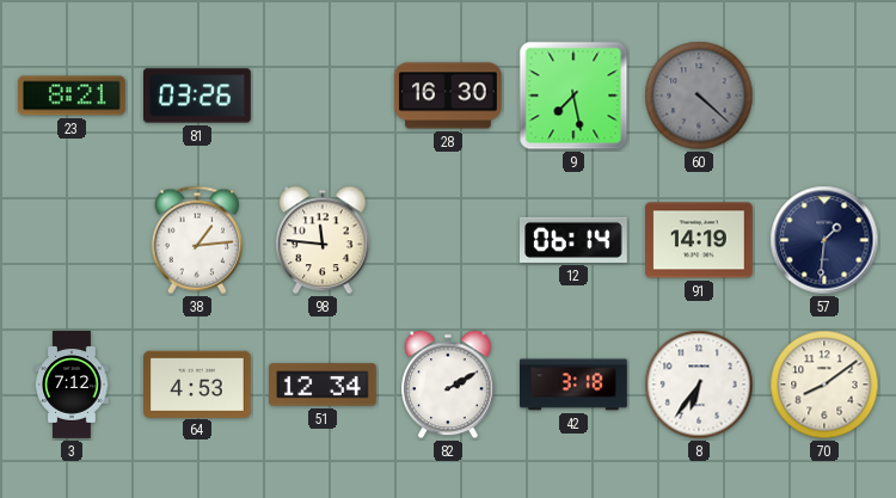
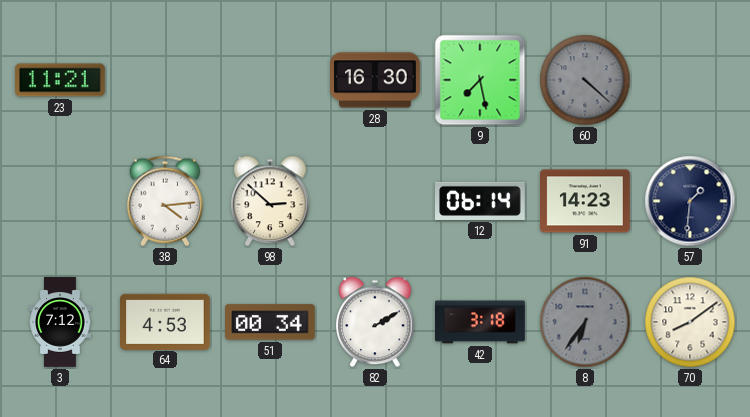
23: 8:21 -> 11:21
81: 03:26 -> none
38: 1:14 -> 4:14
98: 11:46 -> 2:52
91: 14:19 -> 14:23
51: 12:34 -> 00:34
8 dial: white -> grey
